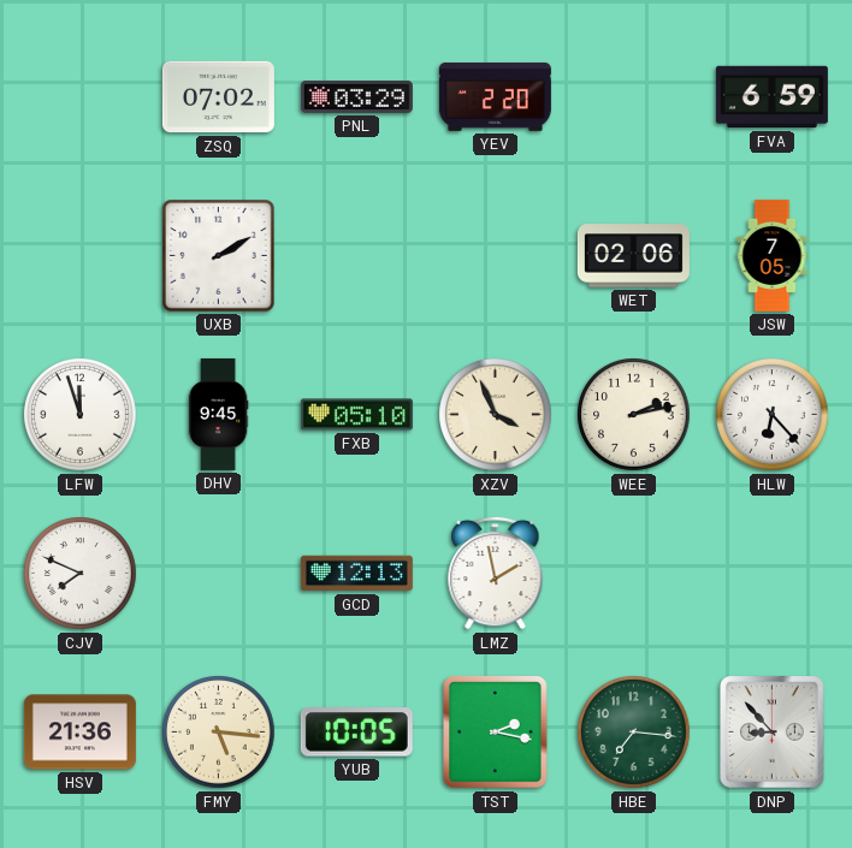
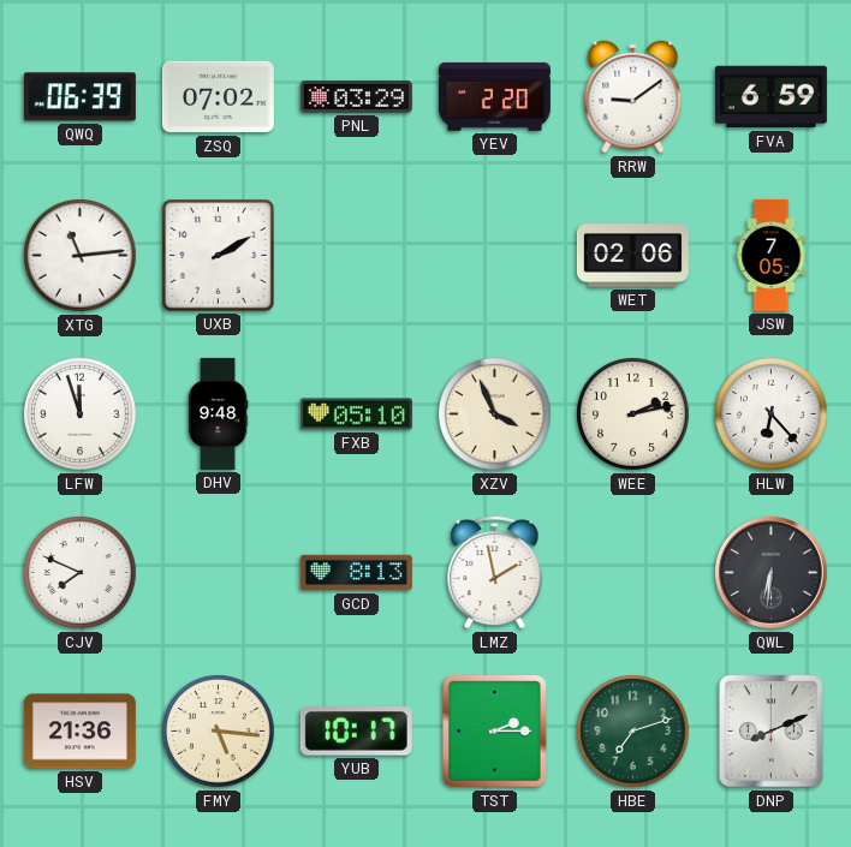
QWQ: none -> 06:39
RRW: none -> 9:09
XTG: none -> 11:14
DHV: 9:45 -> 9:48
GCD: 12:13 -> 8:13
QWL: none -> 6:31
YUB: 10:05 -> 10:17
TST: 2:17 -> 2:15
HBE: 7:16 -> 7:12
DNP: 8:53 -> 8:11
